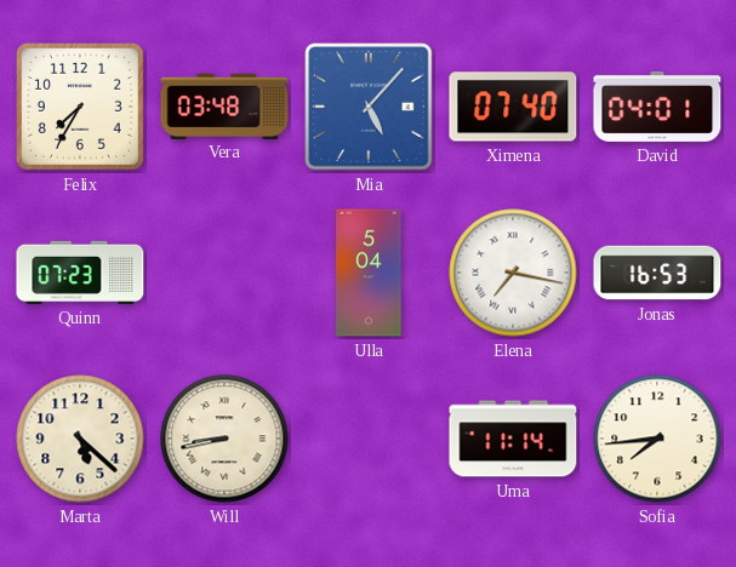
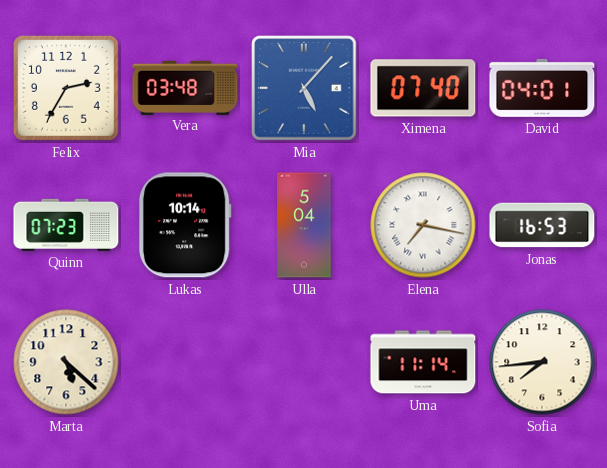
Felix: 7:35 -> 2:35
Lukas: none -> 10:14
Will: 8:43 -> none
